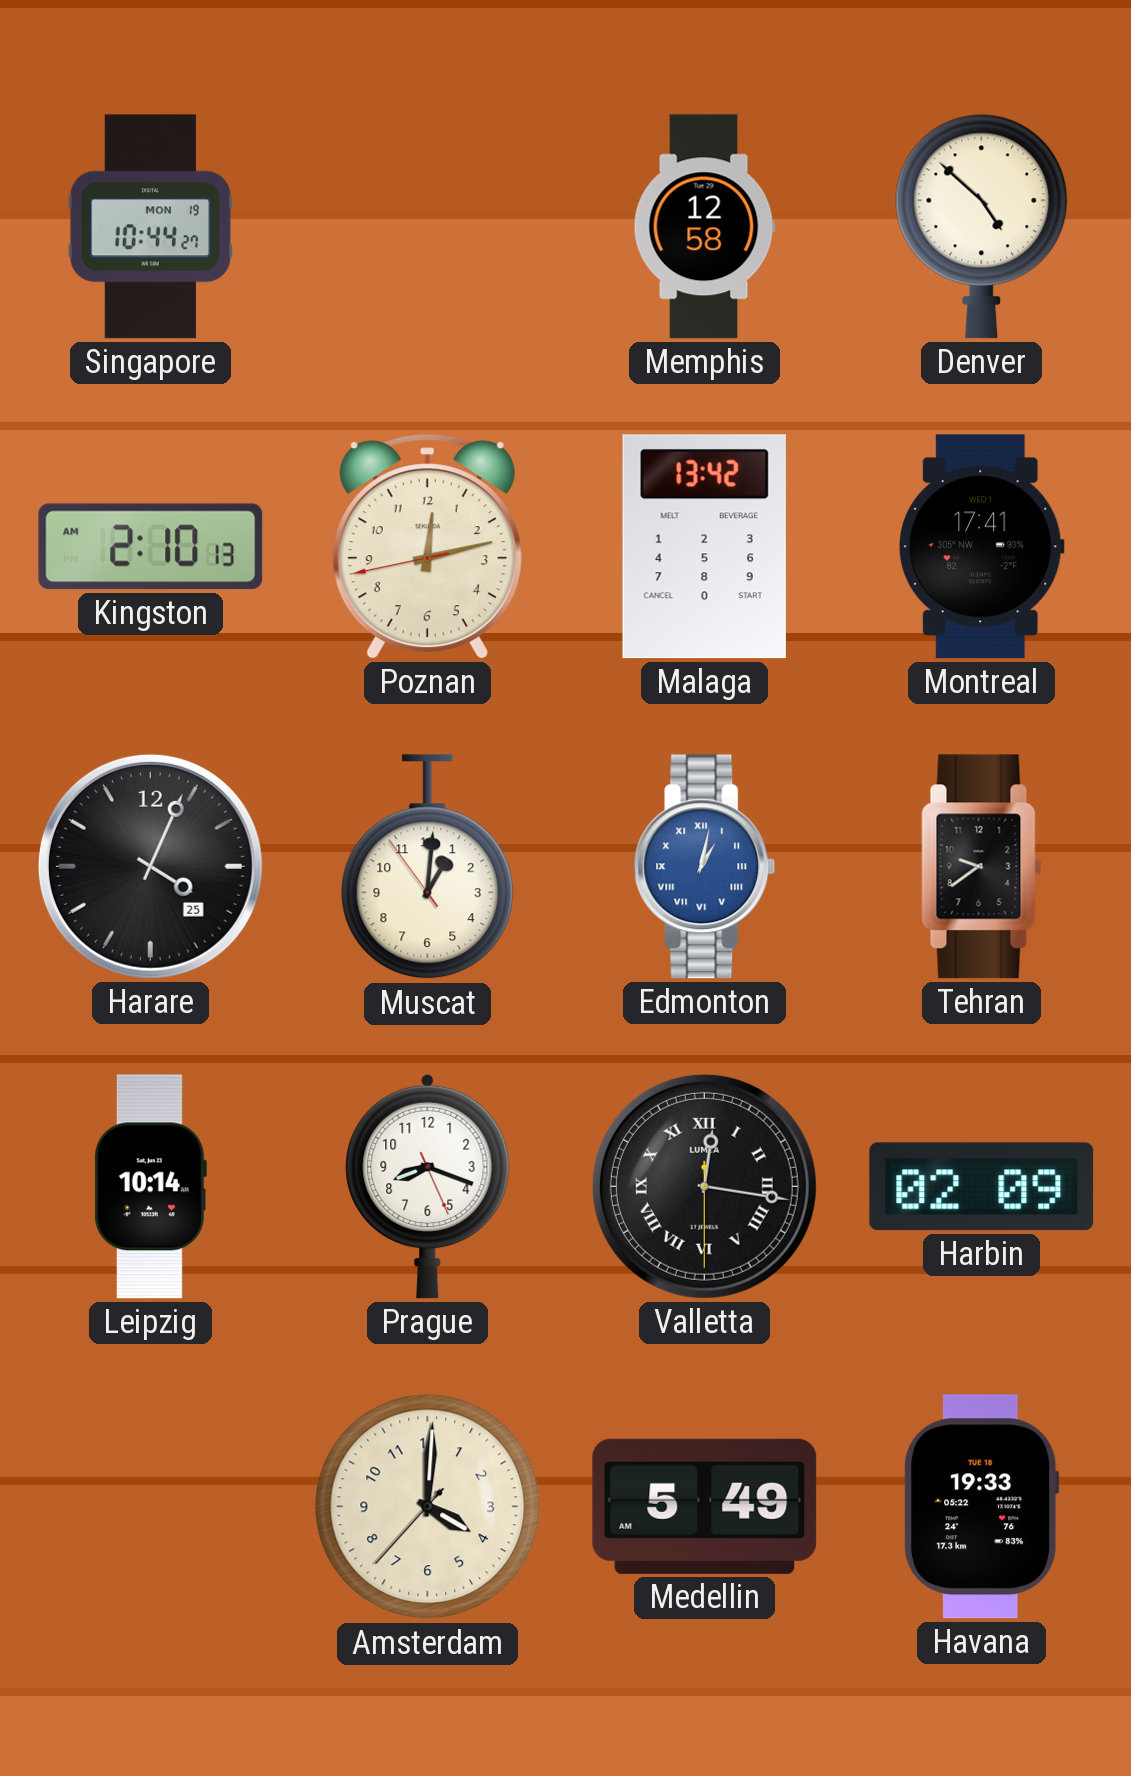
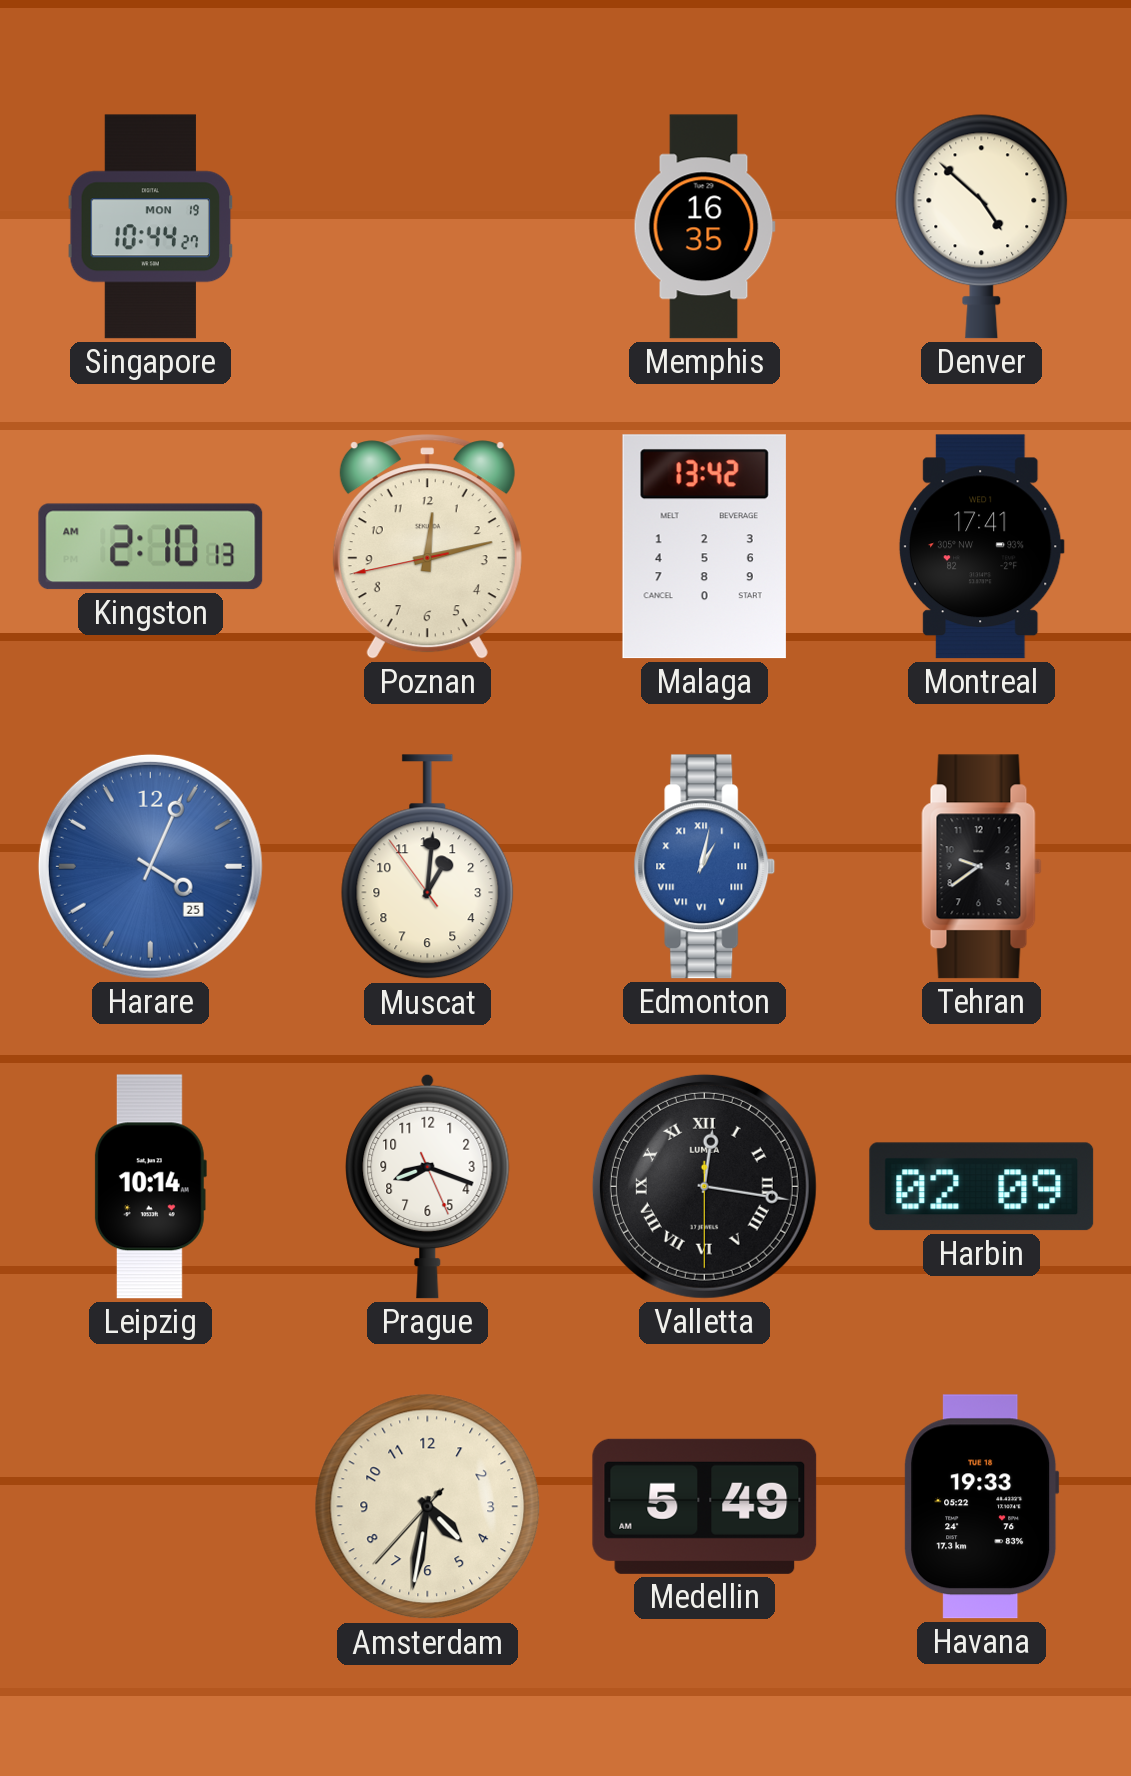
Memphis: 12:58 -> 16:35
Harare dial: black -> blue
Amsterdam: 4:00 -> 4:31
